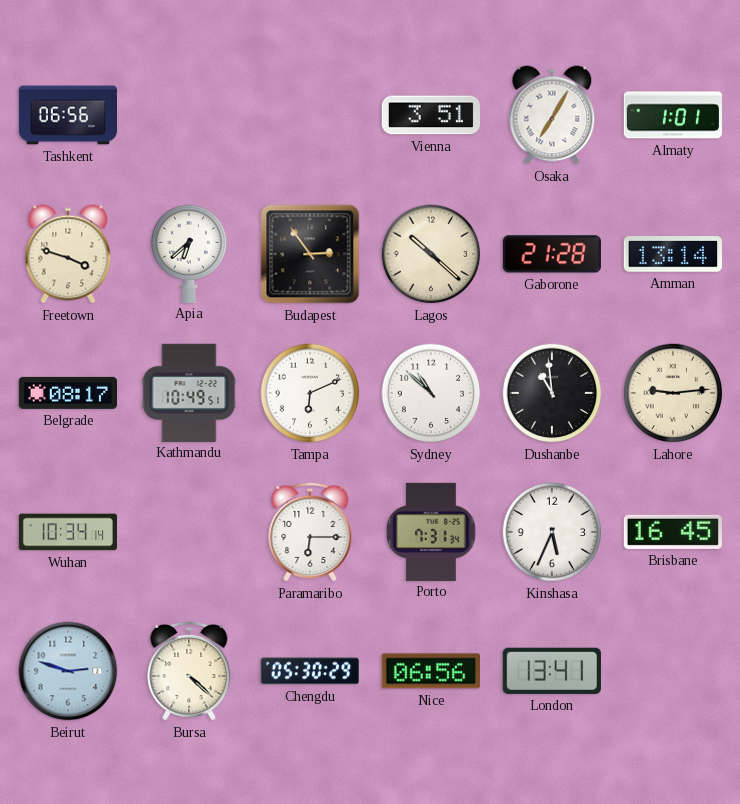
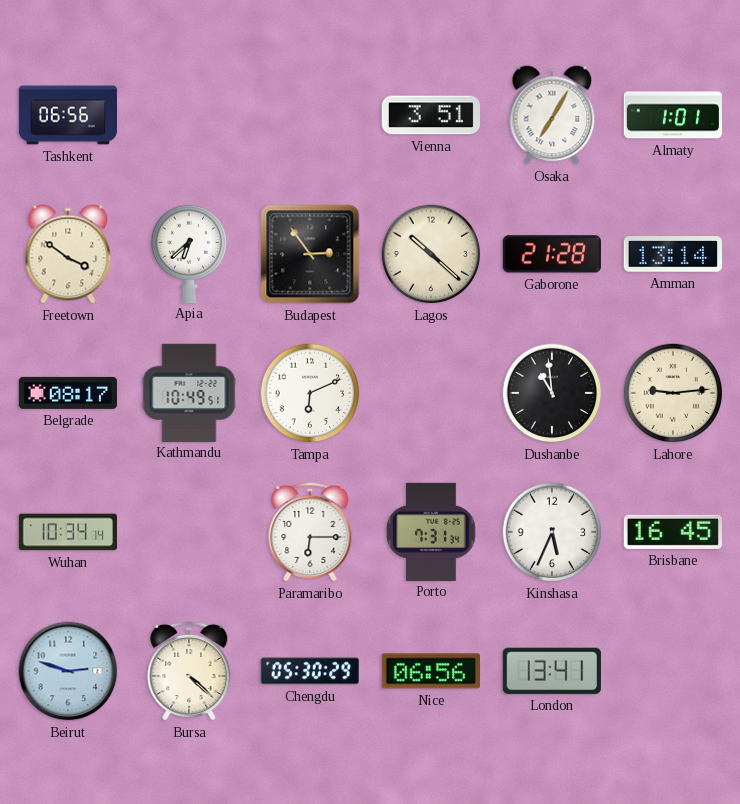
Freetown: 3:48 -> 3:51
Sydney: 10:52 -> none
